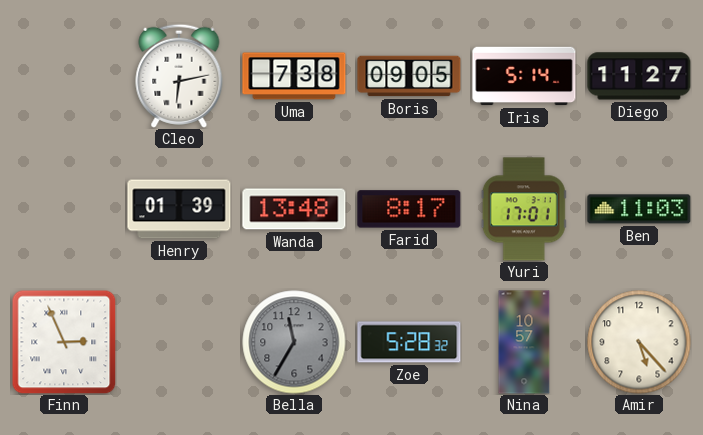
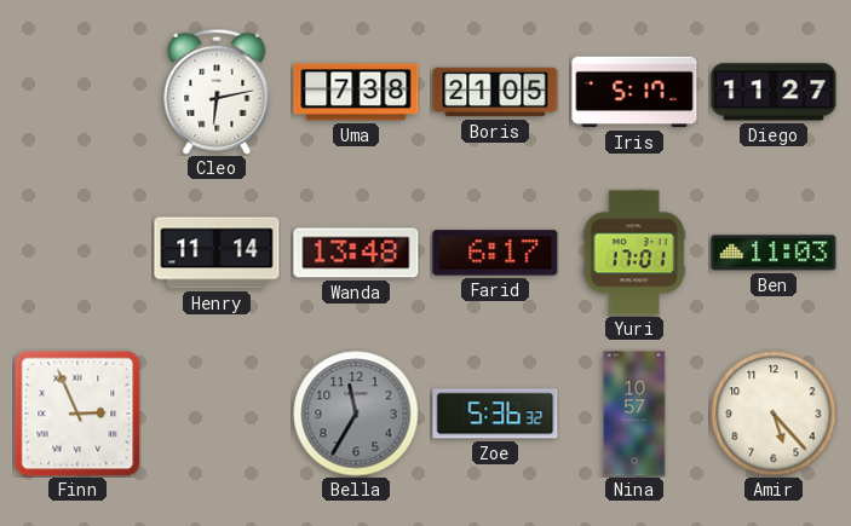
Boris: 09:05 -> 21:05
Iris: 5:14 -> 5:17
Henry: 01:39 -> 11:14
Farid: 8:17 -> 6:17
Zoe: 5:28 -> 5:36
